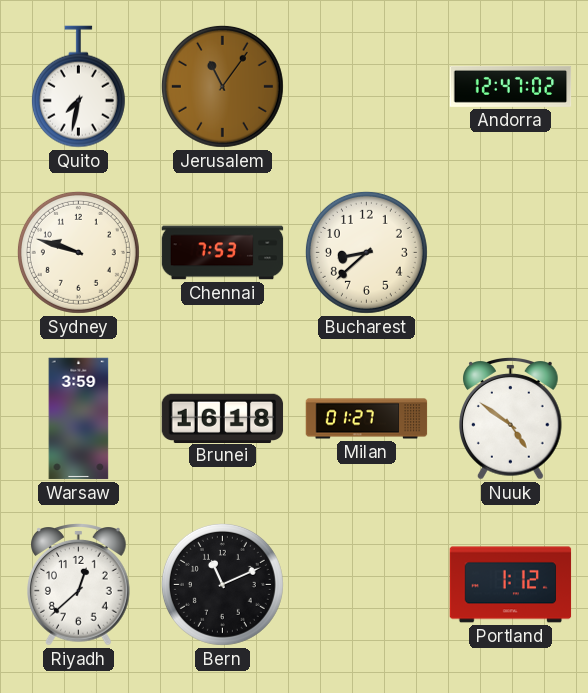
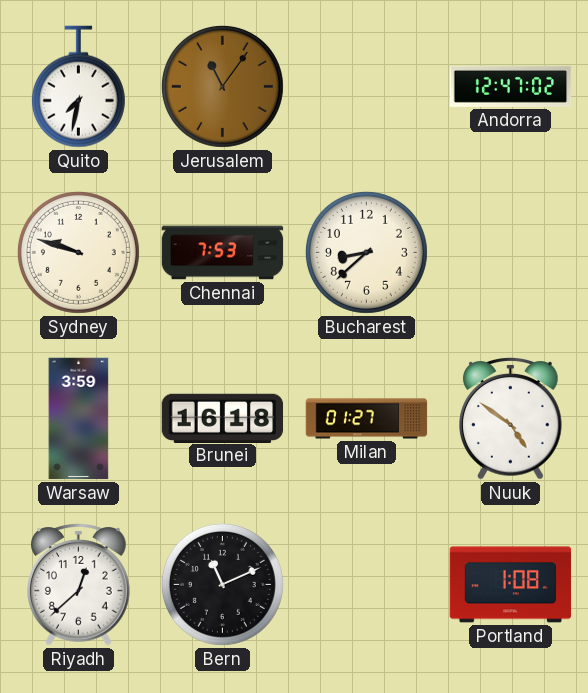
Portland: 1:12 -> 1:08
